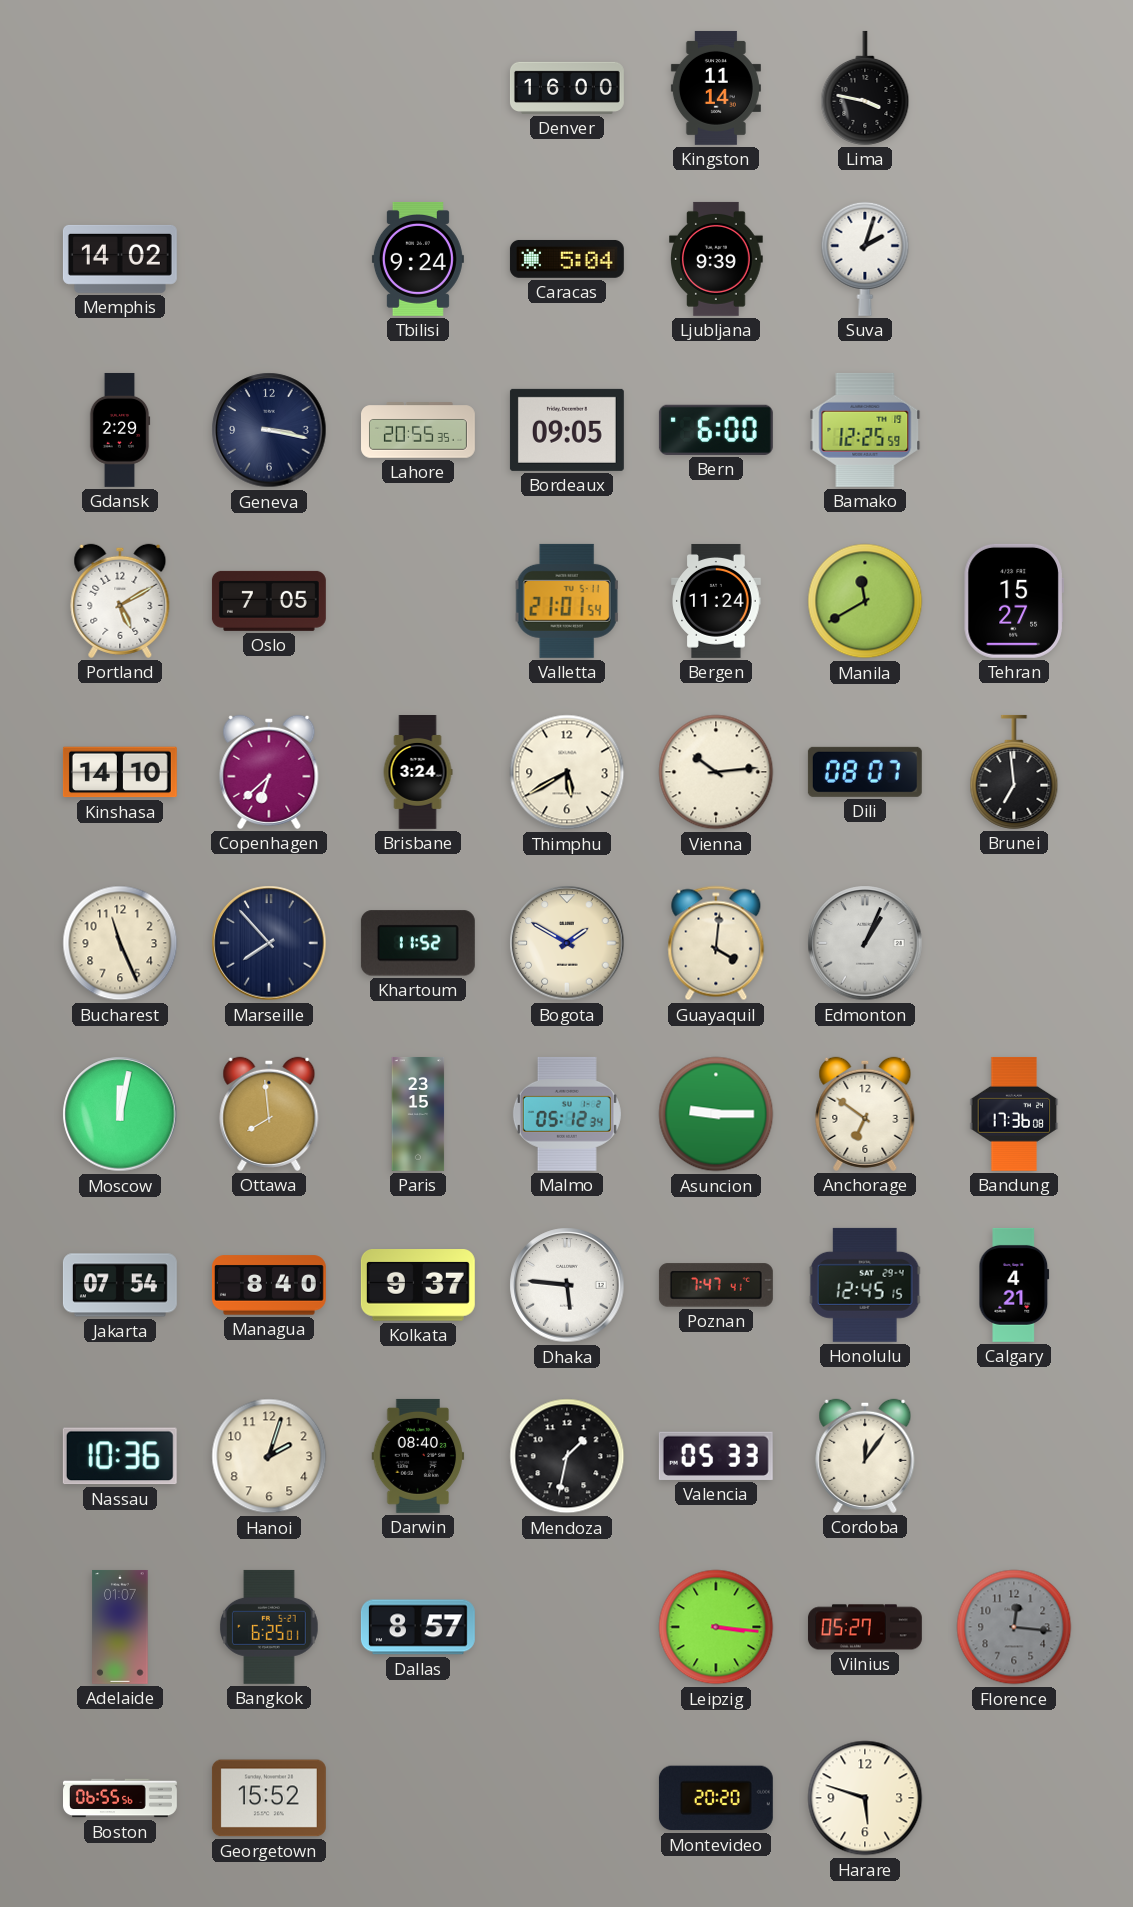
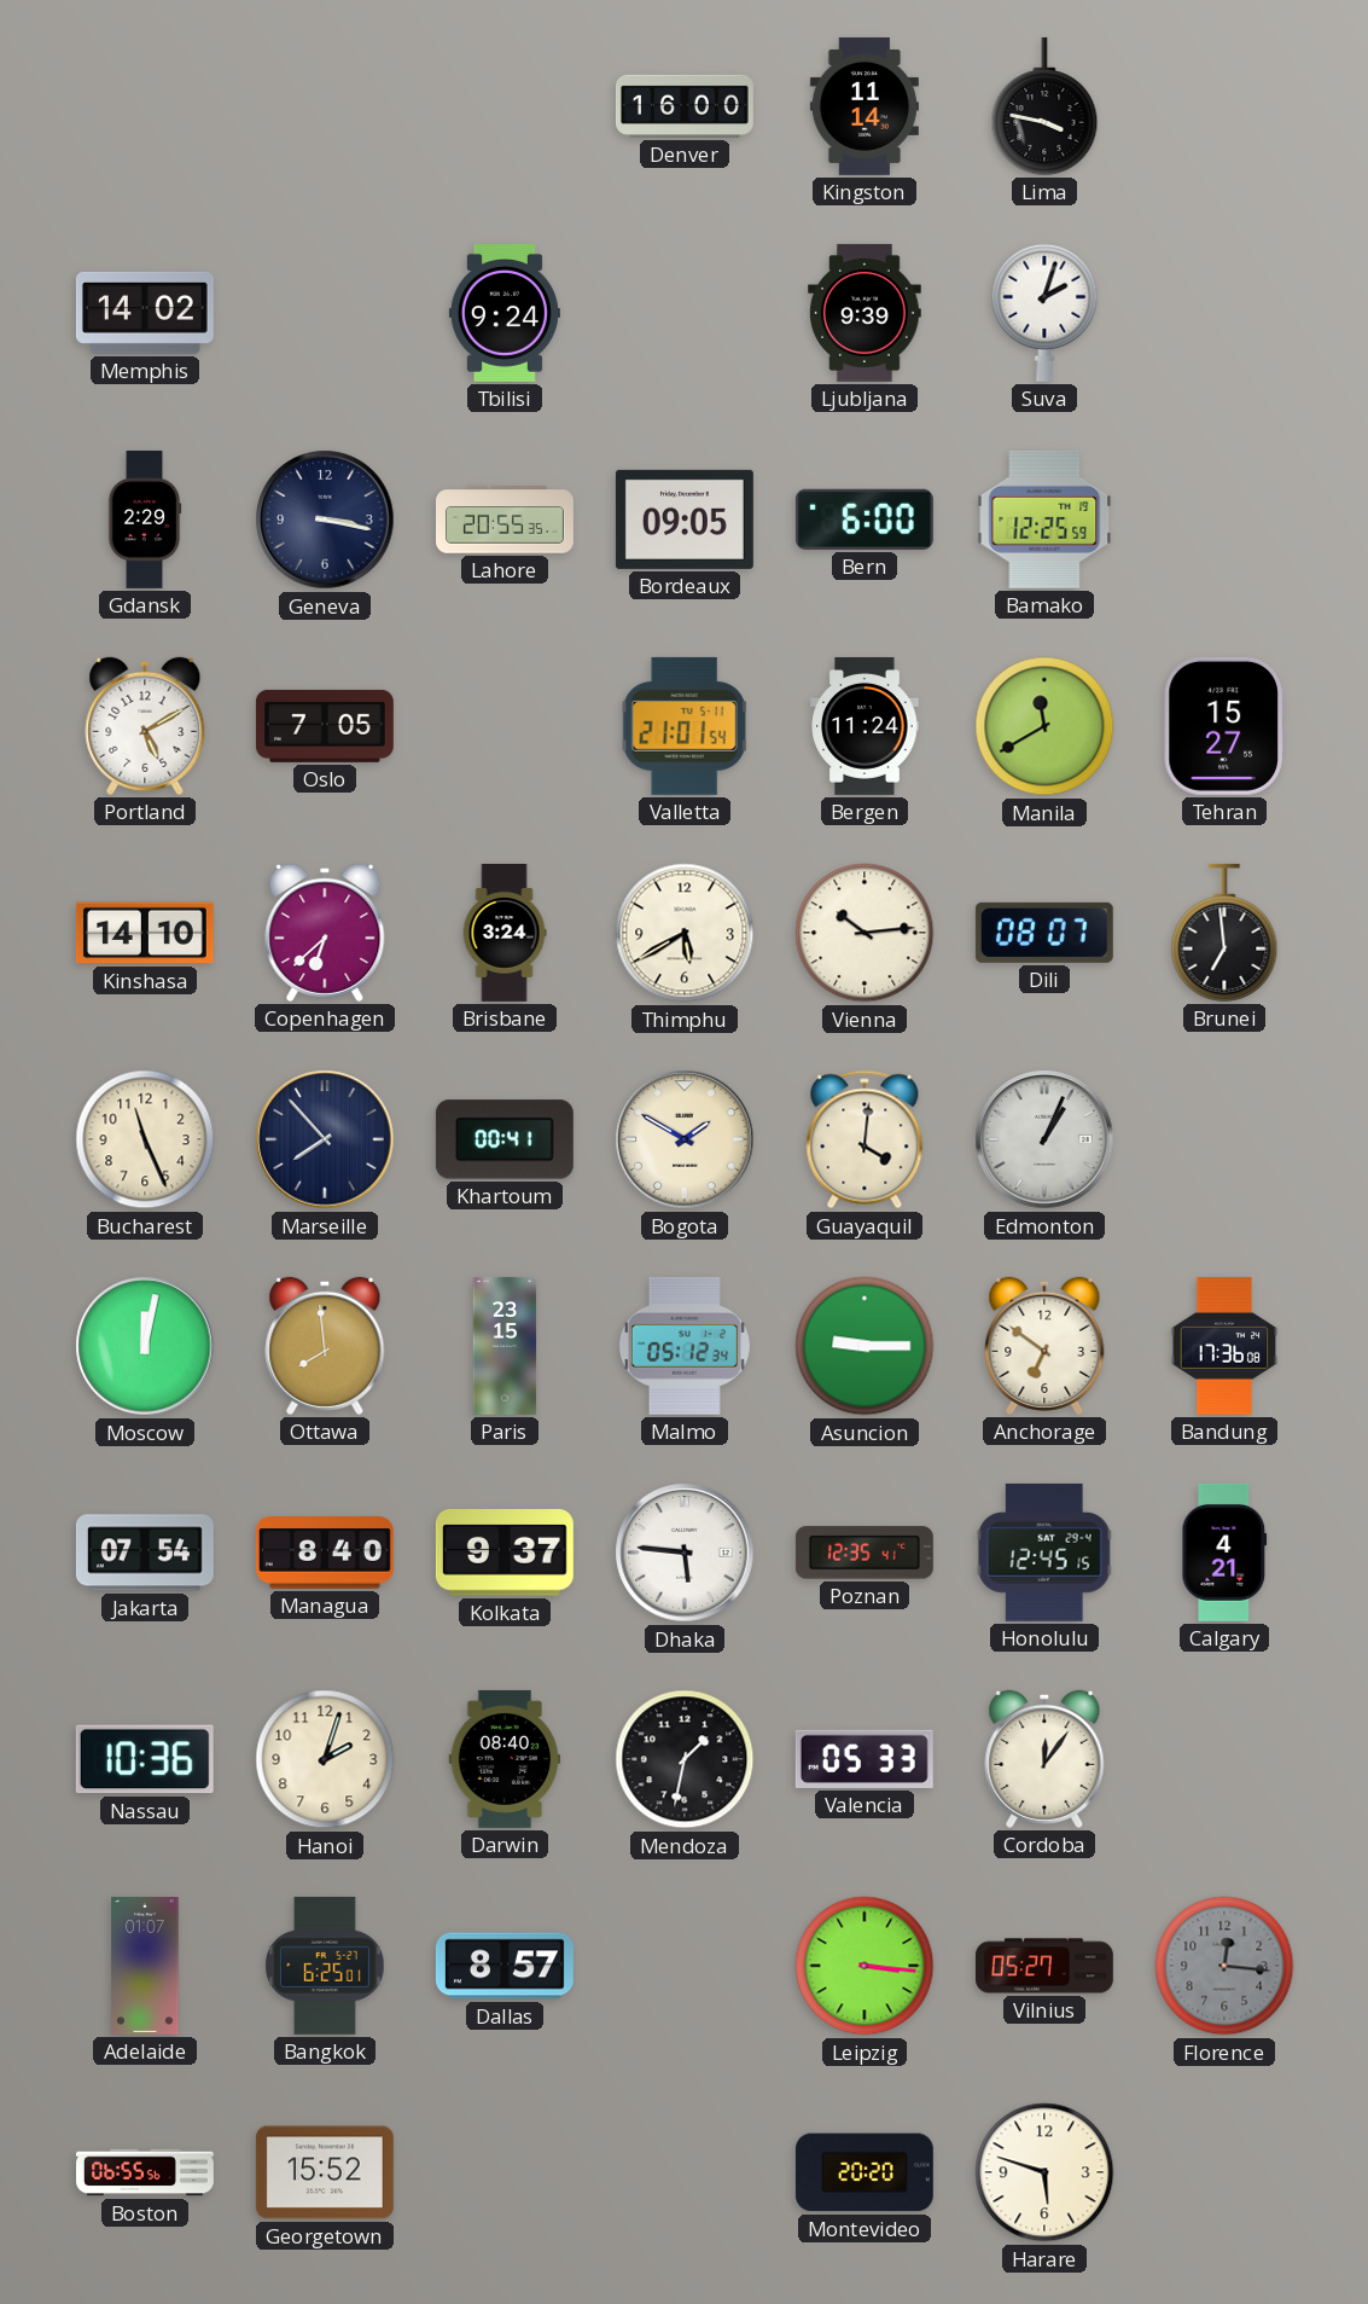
Caracas: 5:04 -> none
Khartoum: 11:52 -> 00:41
Poznan: 7:47 -> 12:35
